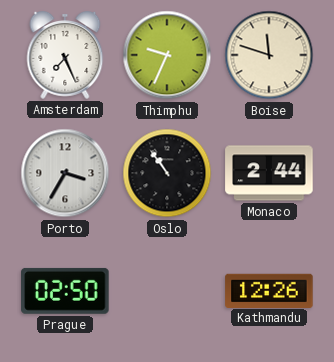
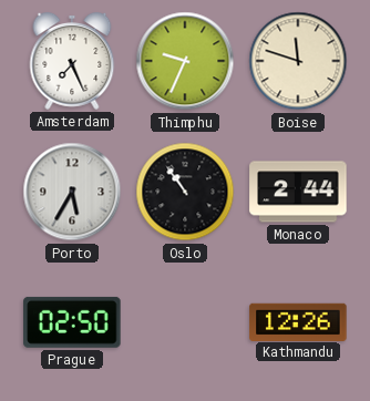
Porto: 3:35 -> 5:35
